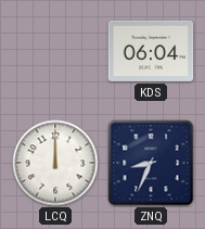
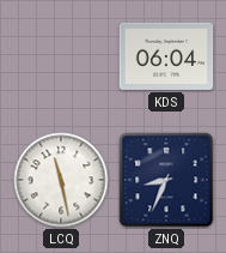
LCQ: 12:00 -> 11:28
